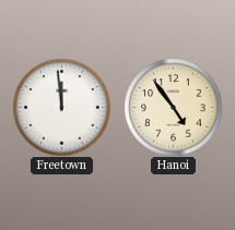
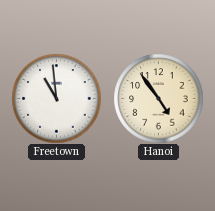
Freetown: 11:59 -> 10:59
